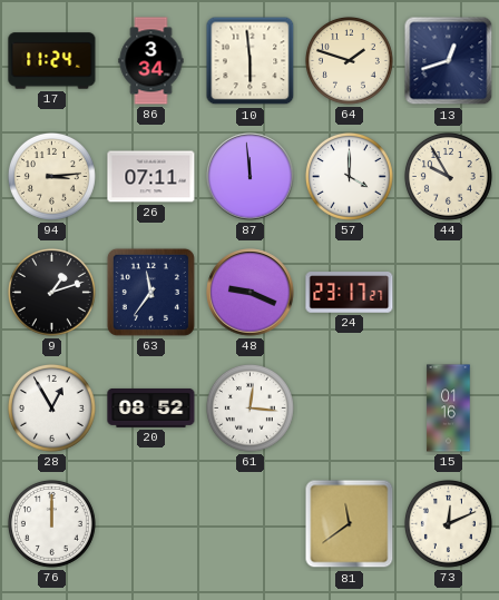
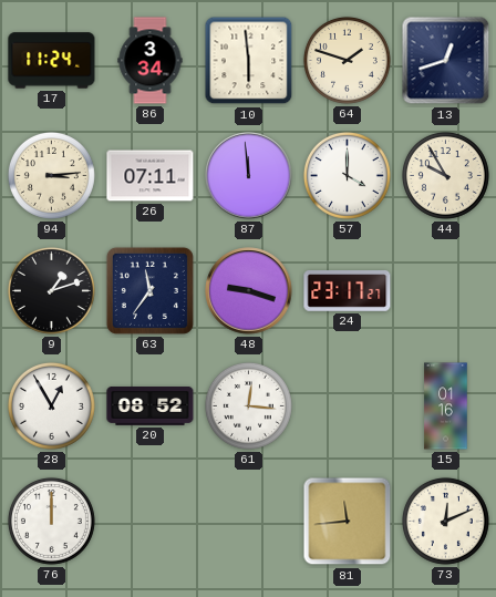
48: 9:19 -> 9:18
81: 11:39 -> 11:44
